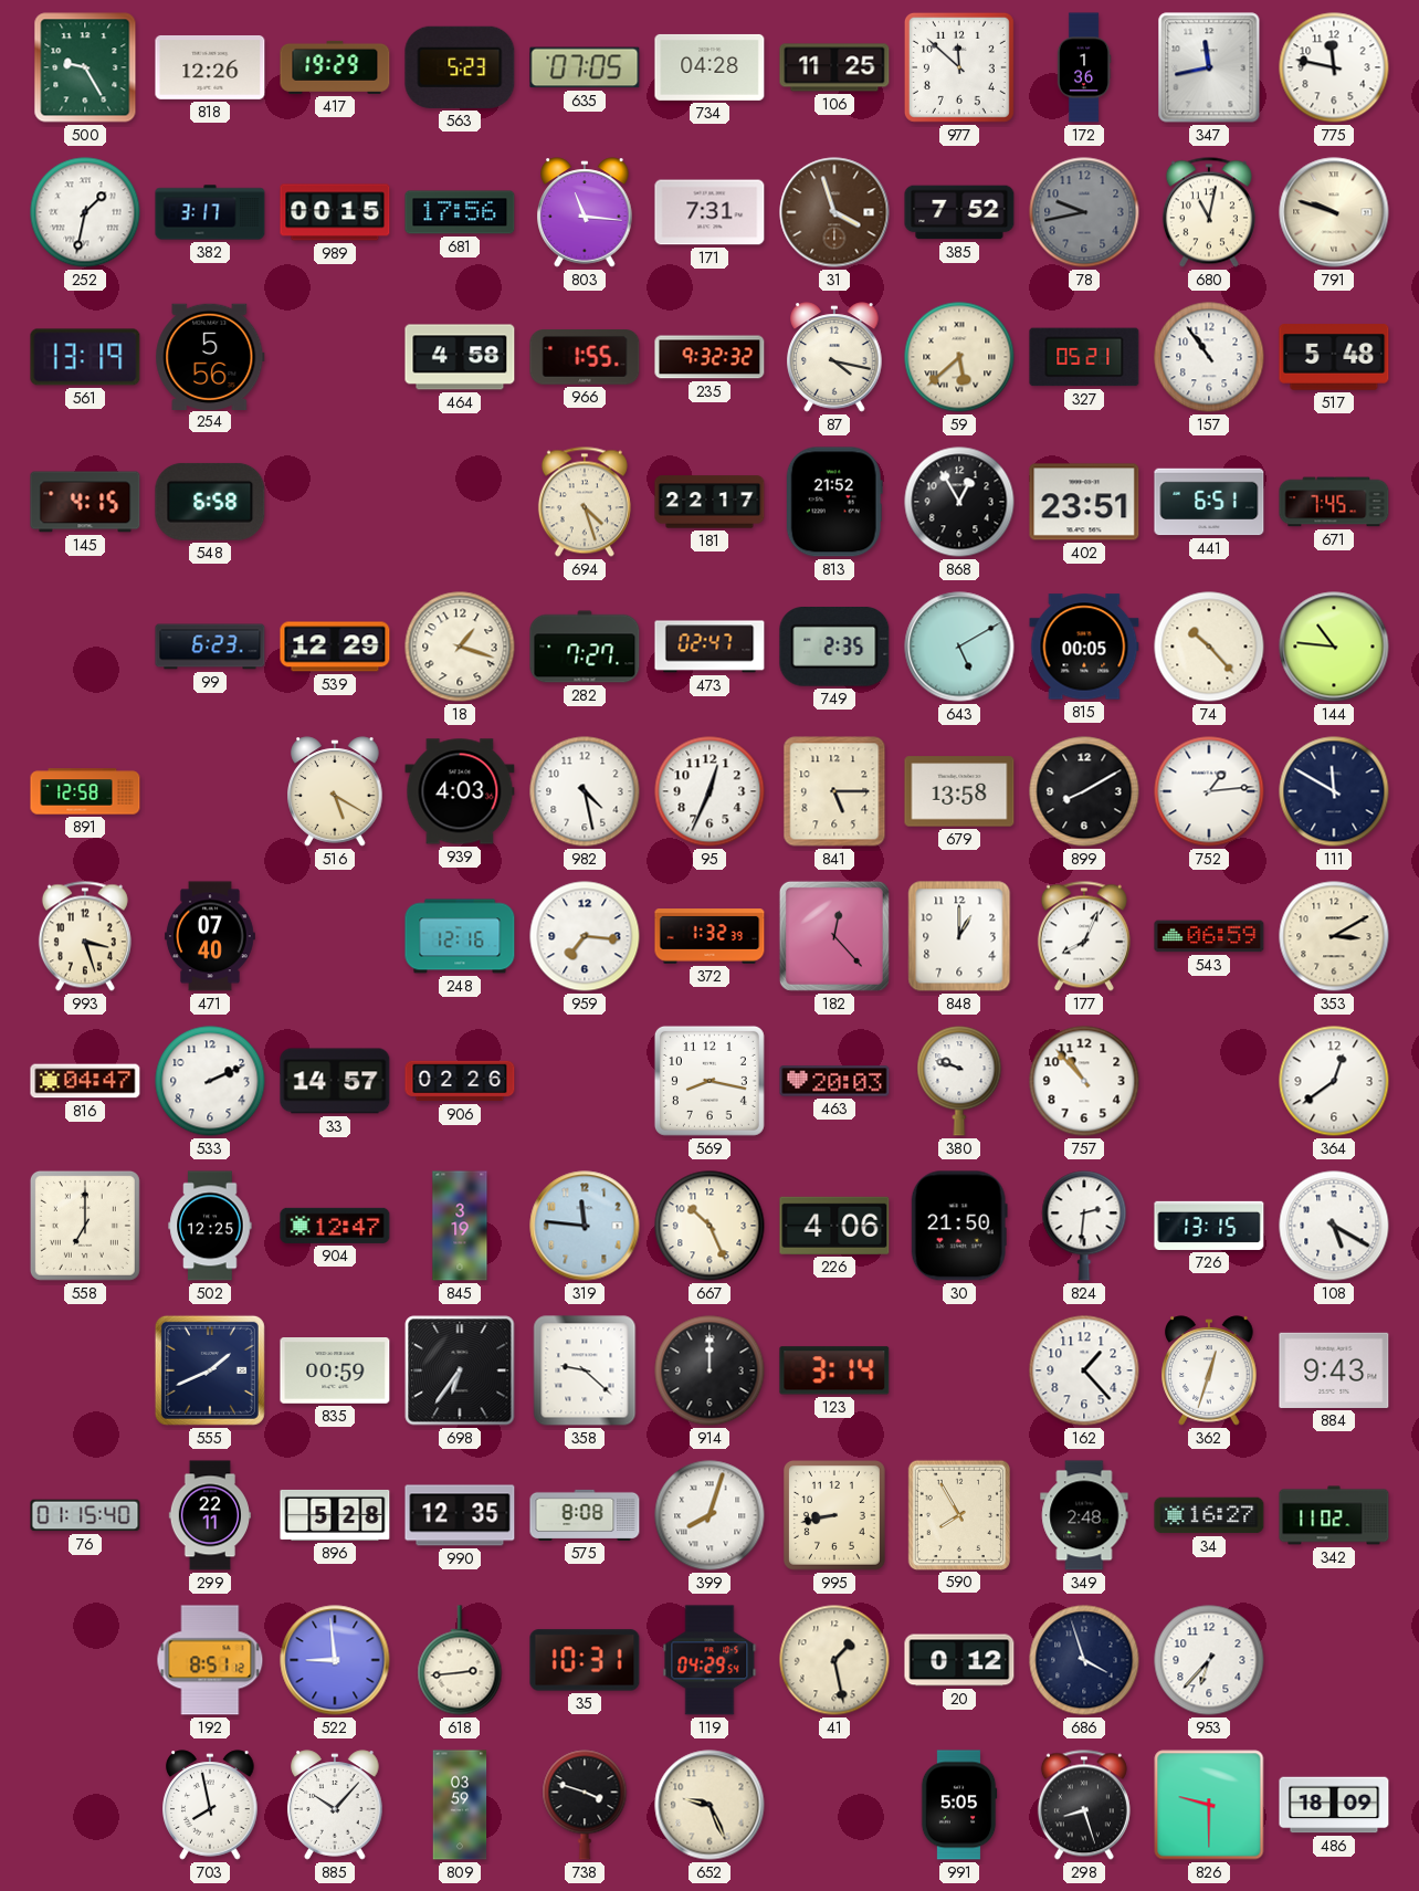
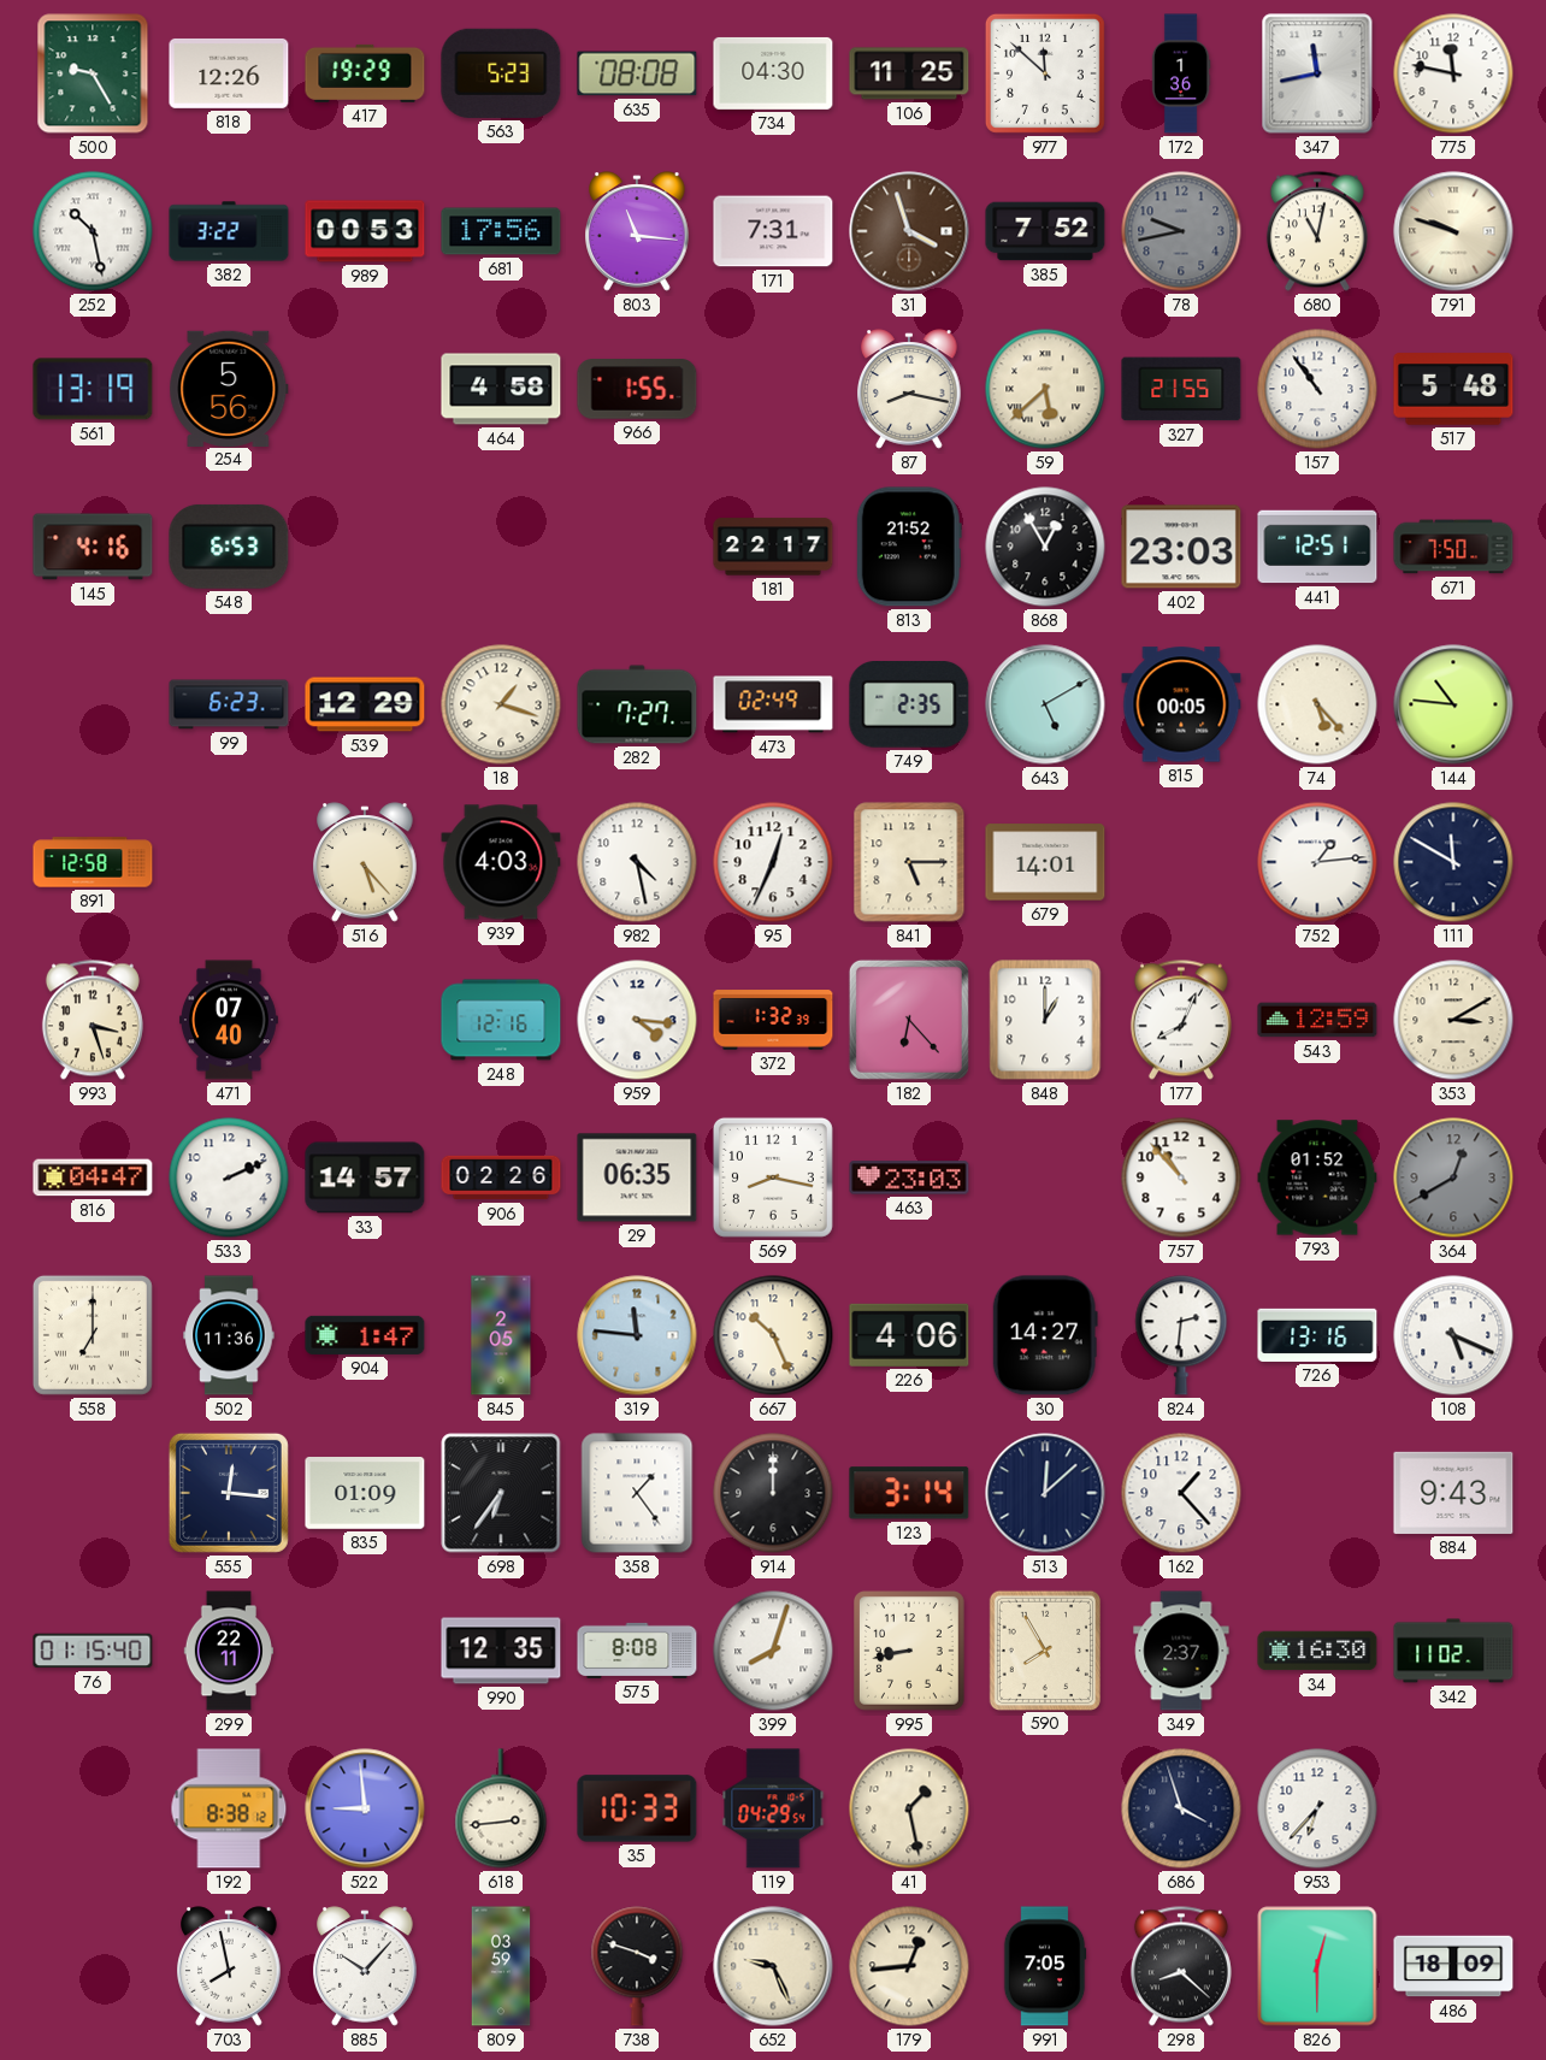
635: 07:05 -> 08:08
734: 04:28 -> 04:30
252: 1:32 -> 10:28
382: 3:17 -> 3:22
989: 00:15 -> 00:53
235: 9:32 -> none
87: 4:17 -> 8:17
327: 05:21 -> 21:55
145: 4:15 -> 4:16
548: 6:58 -> 6:53
694: 4:27 -> none
402: 23:51 -> 23:03
441: 6:51 -> 12:51
671: 7:45 -> 7:50
473: 02:47 -> 02:49
74: 10:23 -> 5:23
516: 5:20 -> 5:23
679: 13:58 -> 14:01
899: 8:10 -> none
959: 7:16 -> 4:16
182: 12:23 -> 6:23
543: 06:59 -> 12:59
29: none -> 06:35
463: 20:03 -> 23:03
380: 9:48 -> none
793: none -> 01:52
364: 12:39 -> 12:40
364 dial: white -> grey
502: 12:25 -> 11:36
904: 12:47 -> 1:47
845: 3:19 -> 2:05
30: 21:50 -> 14:27
726: 13:15 -> 13:16
108: 5:20 -> 5:19
555: 1:41 -> 12:16
835: 00:59 -> 01:09
358: 9:22 -> 1:24
513: none -> 12:08
362: 12:33 -> none
896: 5:28 -> none
349: 2:48 -> 2:37
34: 16:27 -> 16:30
192: 8:51 -> 8:38
35: 10:31 -> 10:33
20: 0:12 -> none
179: none -> 12:44
991: 5:05 -> 7:05
298: 8:27 -> 8:22
826: 9:30 -> 12:30
